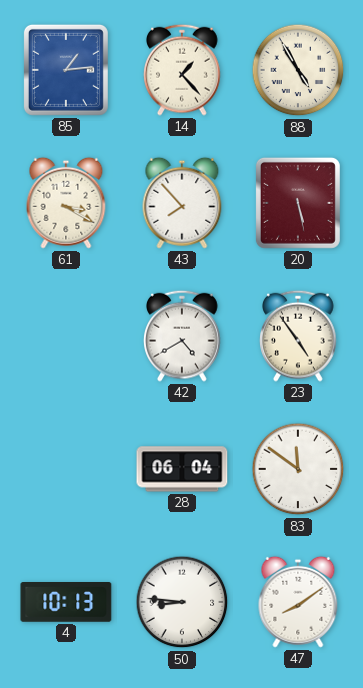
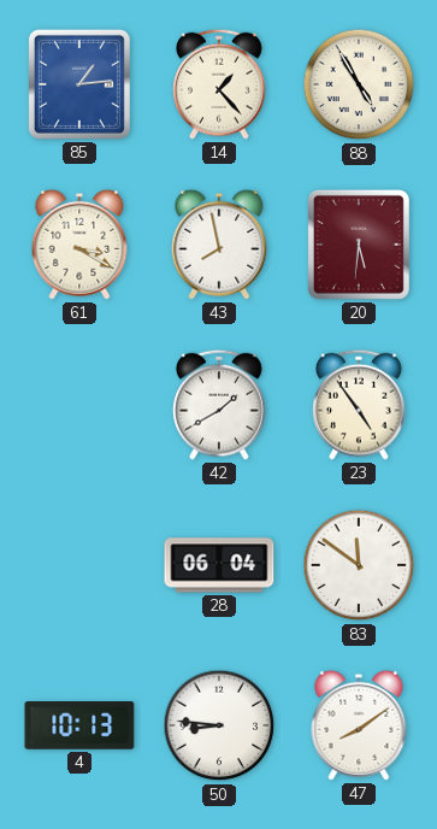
43: 7:53 -> 7:58
20: 5:28 -> 5:31
42: 4:40 -> 1:40
